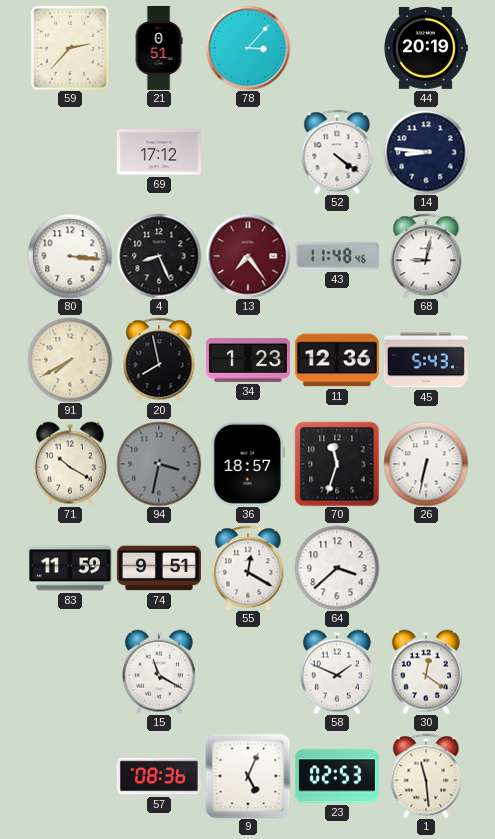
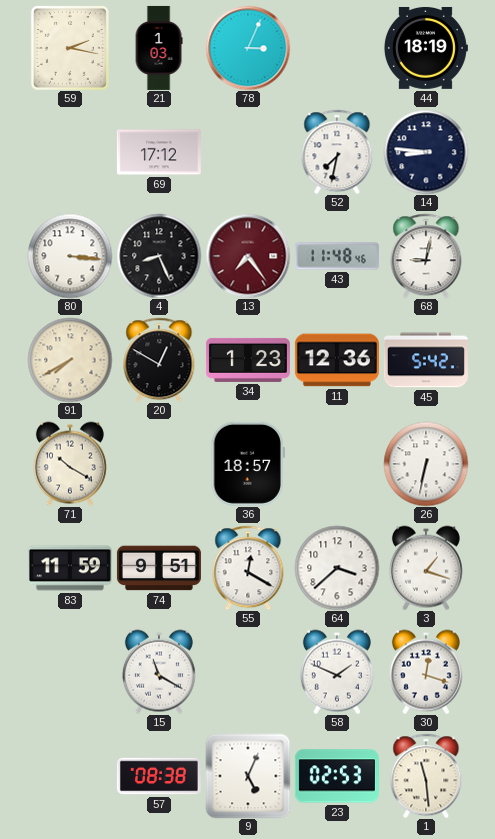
59: 2:37 -> 2:17
21: 0:51 -> 1:03
78: 3:07 -> 3:04
44: 20:19 -> 18:19
52: 4:21 -> 7:32
20: 7:58 -> 12:50
45: 5:43 -> 5:42
94: 3:32 -> none
70: 11:33 -> none
3: none -> 1:18
30: 12:21 -> 12:18
57: 08:36 -> 08:38
